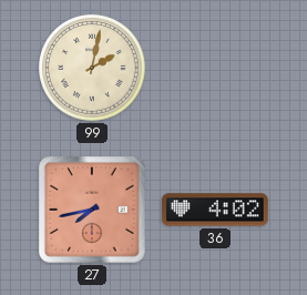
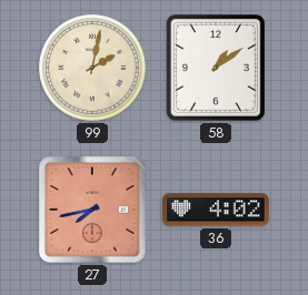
58: none -> 1:09
